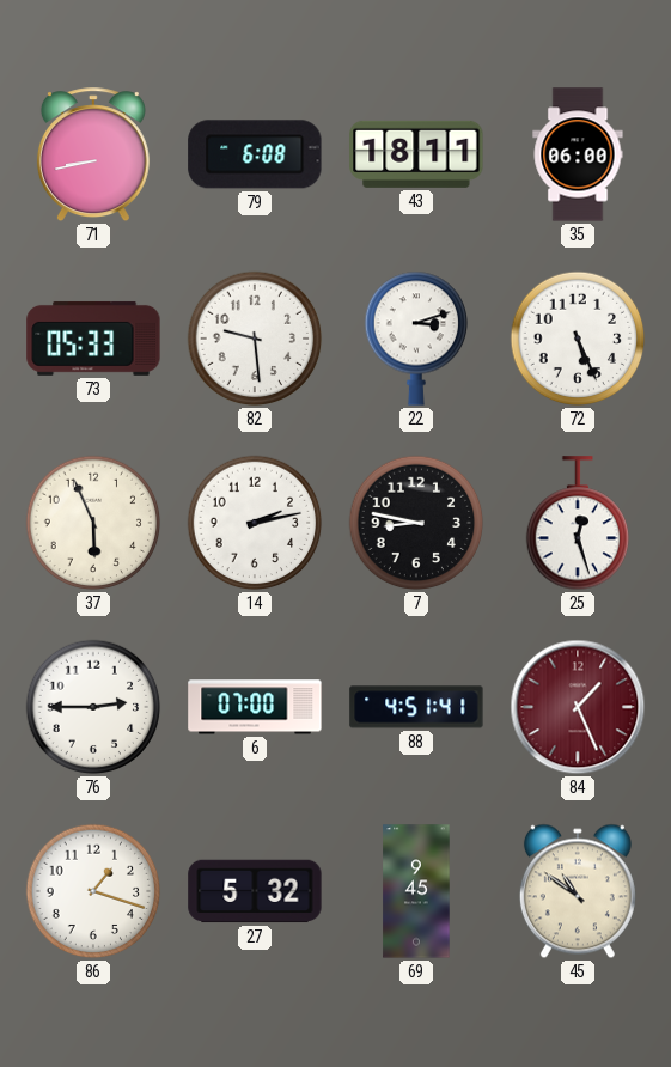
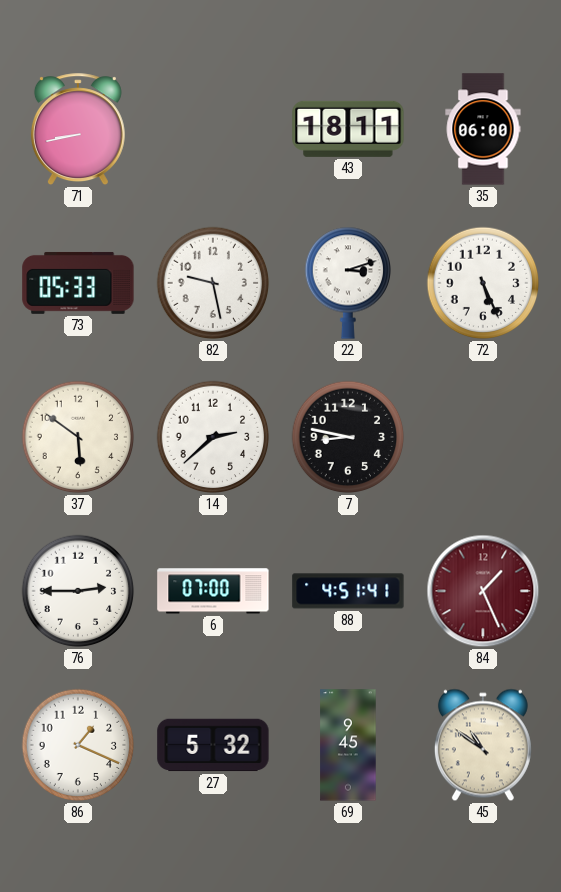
79: 6:08 -> none
82: 9:29 -> 9:28
37: 5:56 -> 5:51
14: 2:13 -> 2:38
25: 12:27 -> none
86: 1:18 -> 1:19
